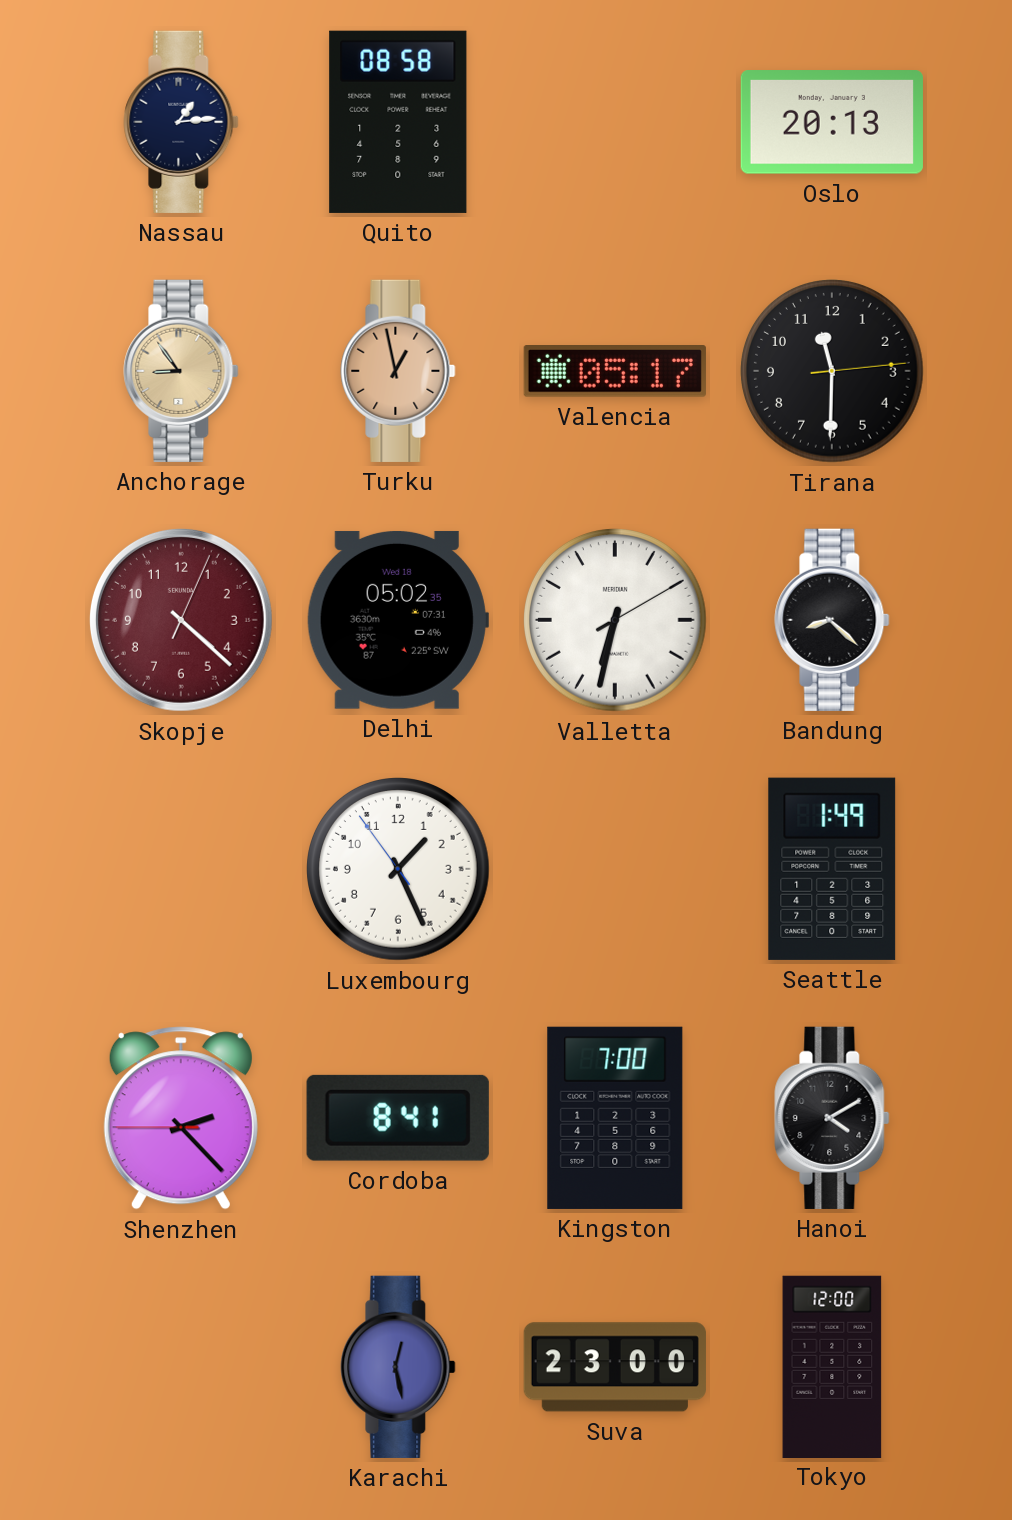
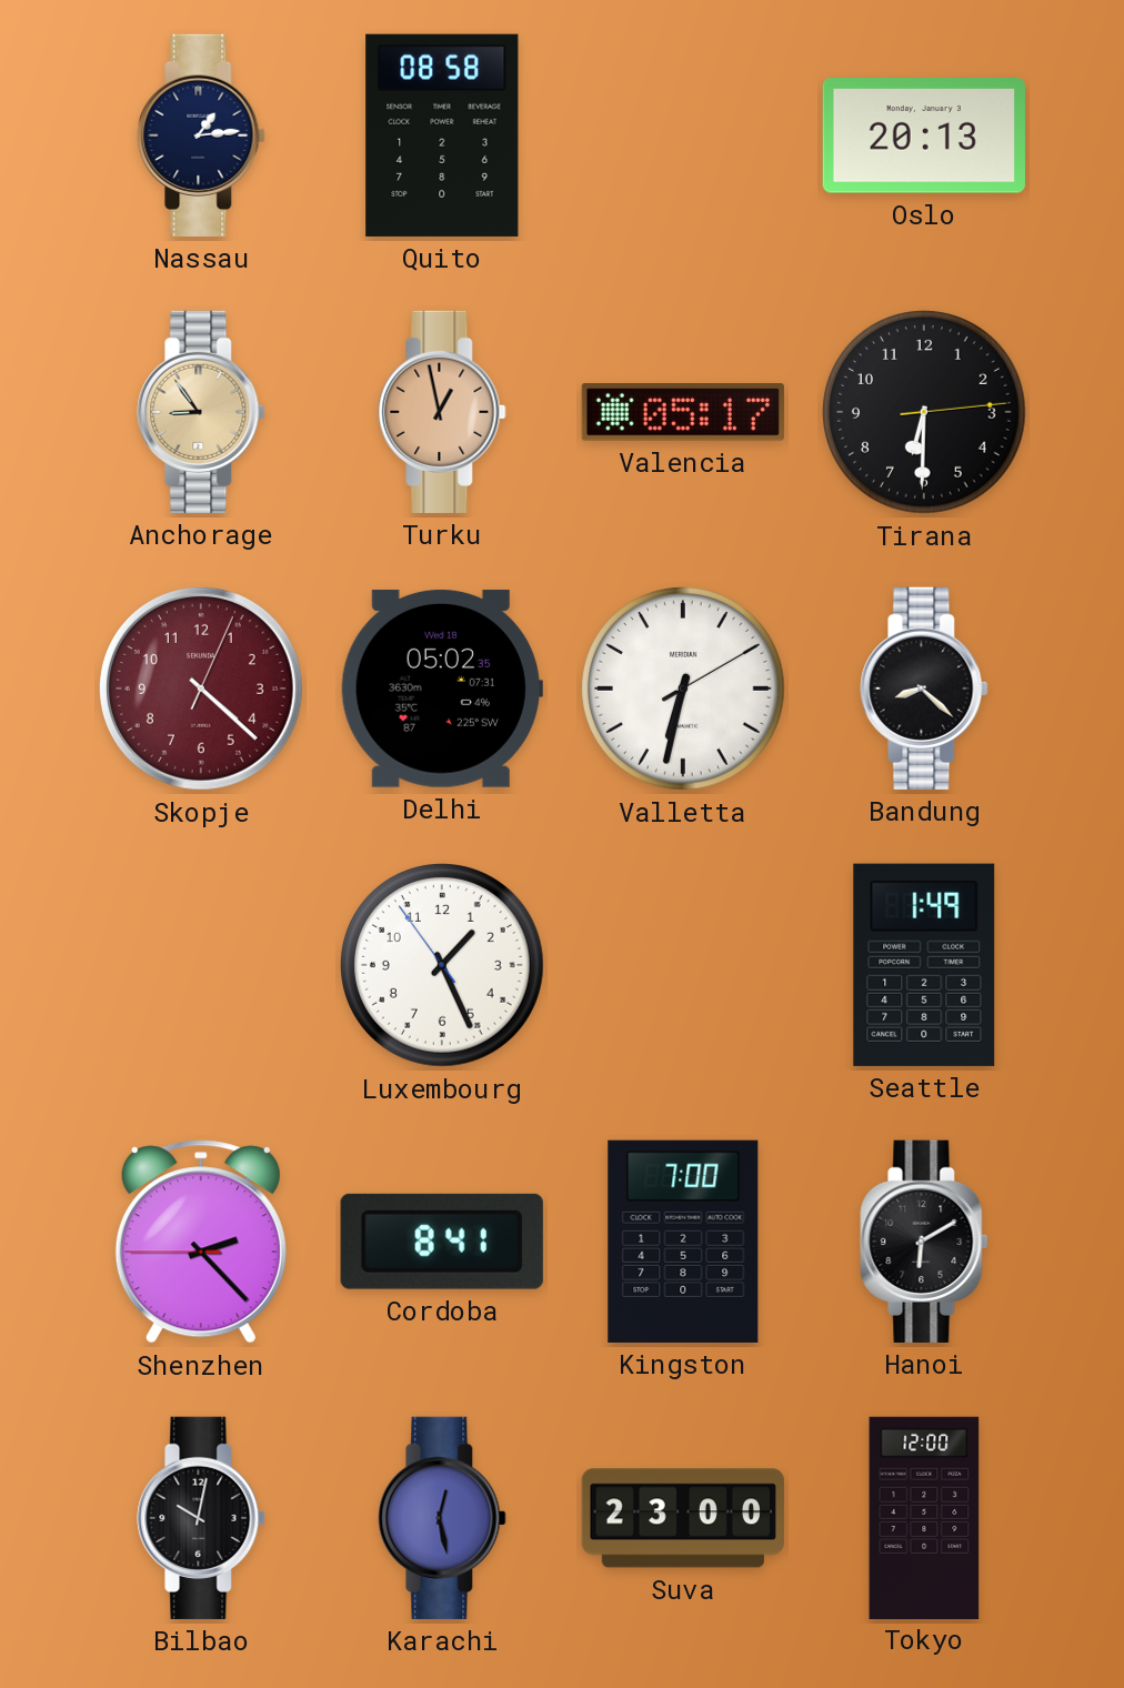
Tirana: 11:30 -> 6:30
Hanoi: 4:10 -> 6:10
Bilbao: none -> 10:02
